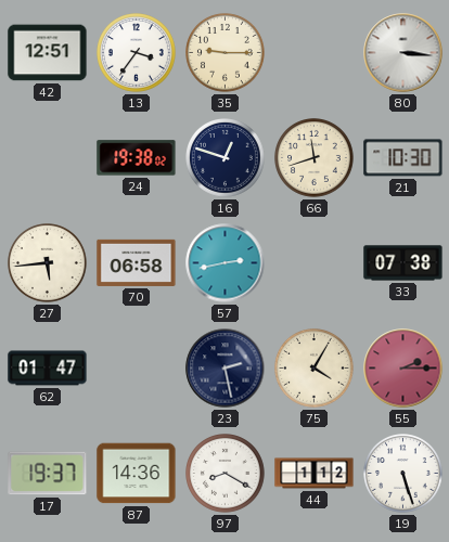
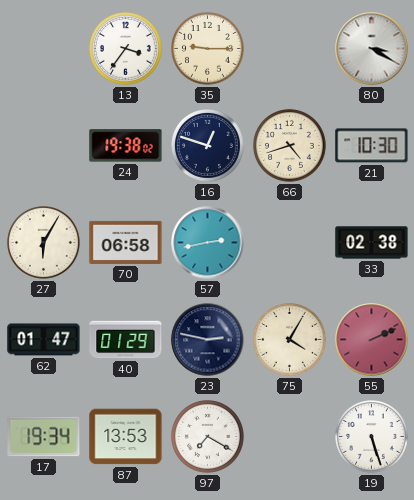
42: 12:51 -> none
80: 3:16 -> 3:20
66: 11:42 -> 4:42
27: 5:44 -> 6:05
33: 07:38 -> 02:38
40: none -> 01:29
23: 2:28 -> 2:47
55: 2:15 -> 2:11
17: 19:37 -> 19:34
87: 14:36 -> 13:53
97: 8:20 -> 7:20
44: 1:12 -> none
